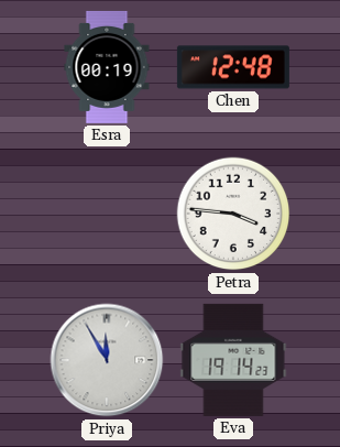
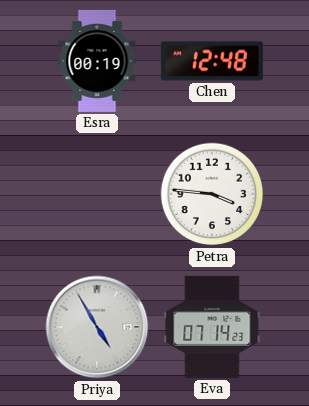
Priya: 11:55 -> 4:55
Eva: 19:14 -> 07:14
